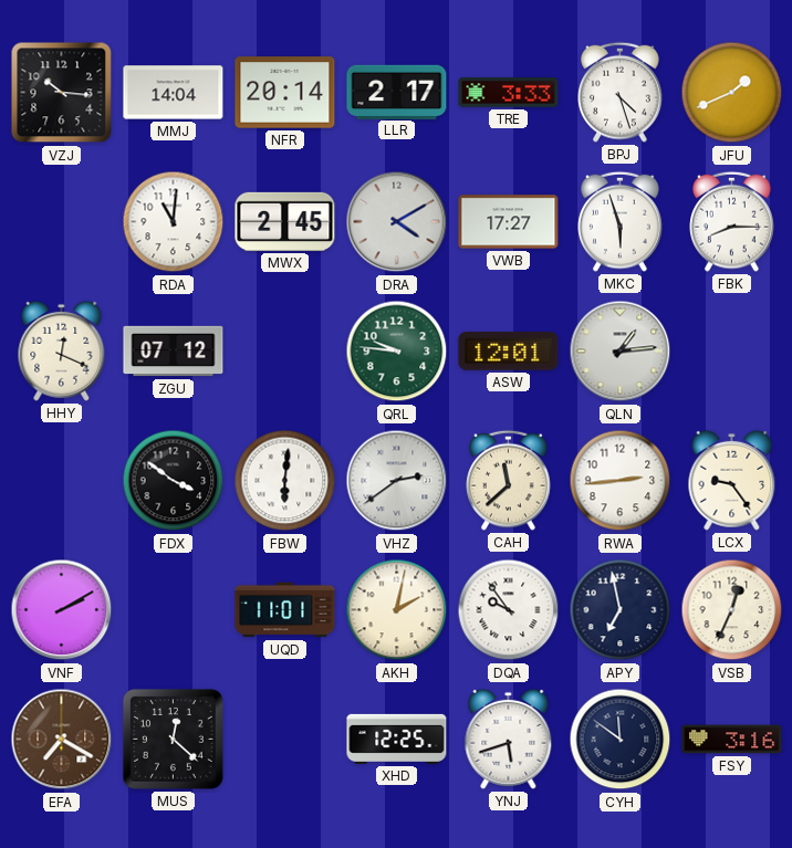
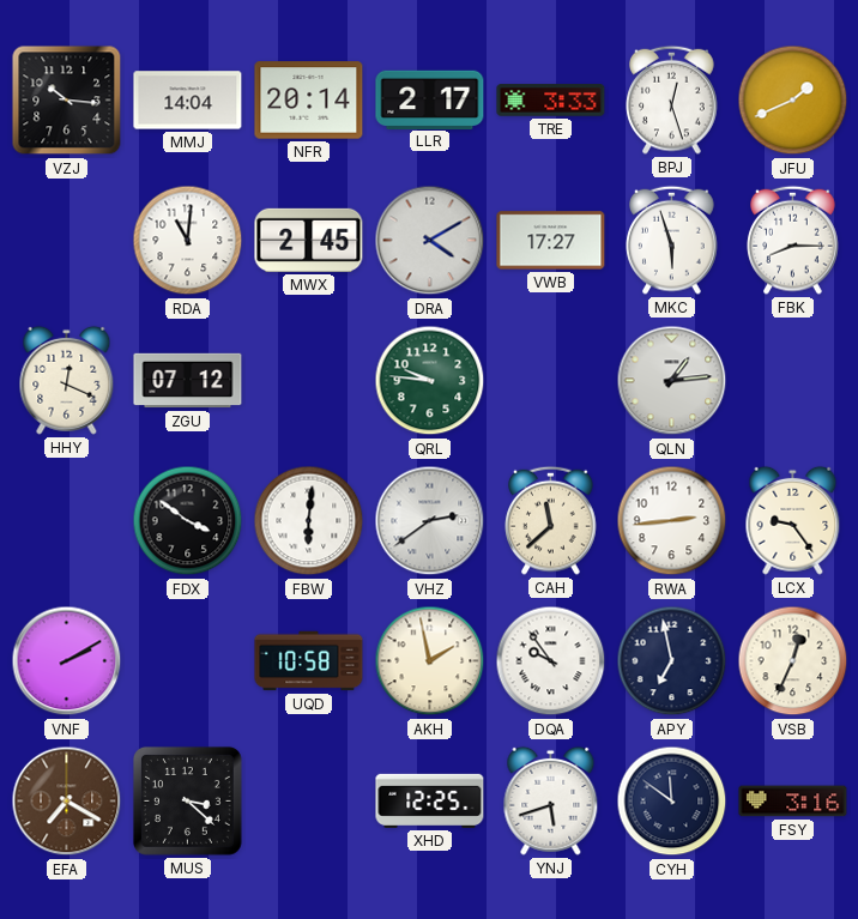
BPJ: 4:27 -> 12:27
ASW: 12:01 -> none
UQD: 11:01 -> 10:58
AKH: 2:02 -> 1:58
MUS: 12:22 -> 3:22
